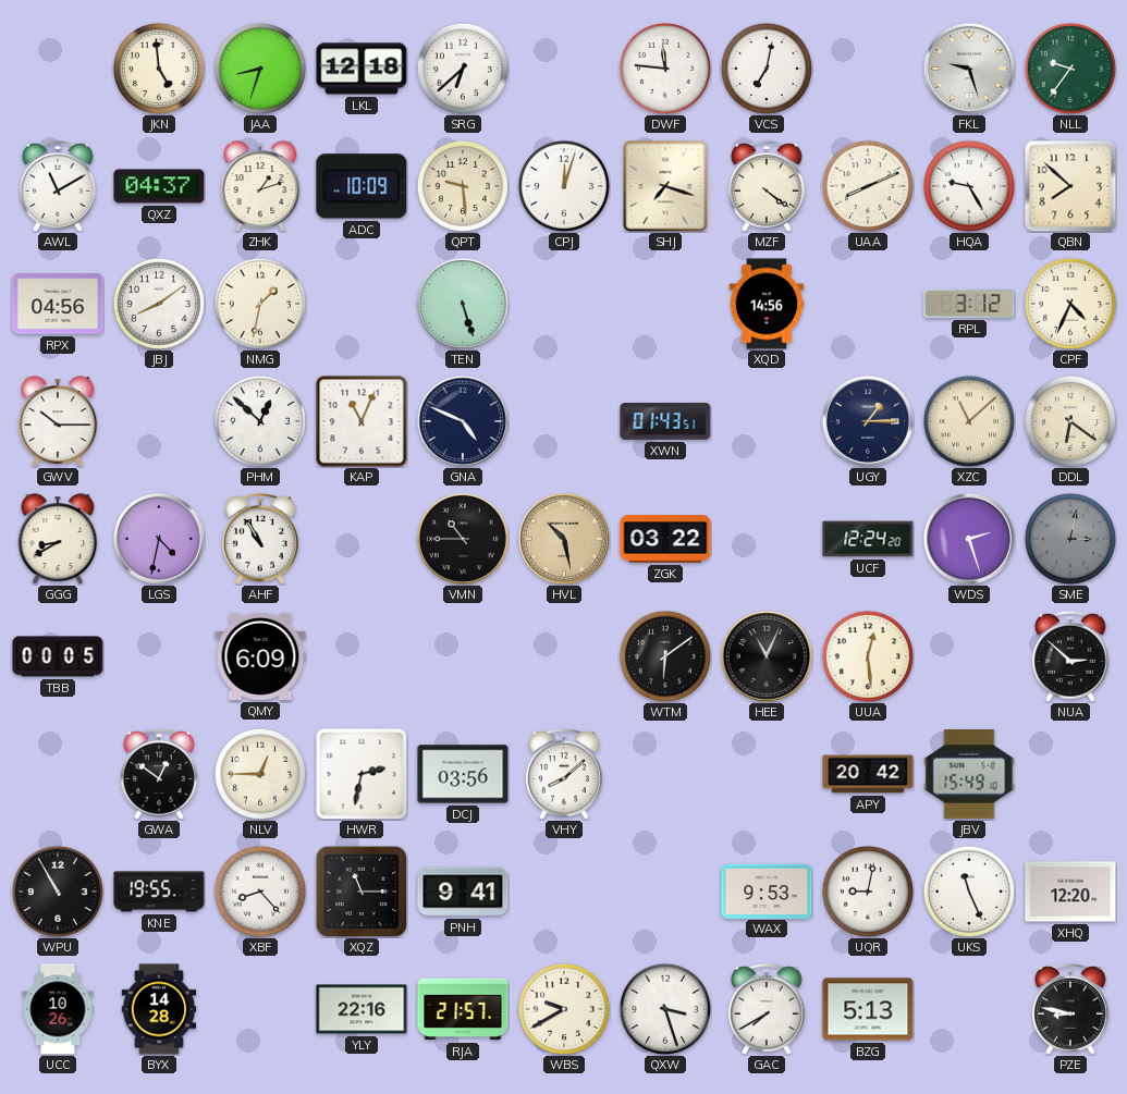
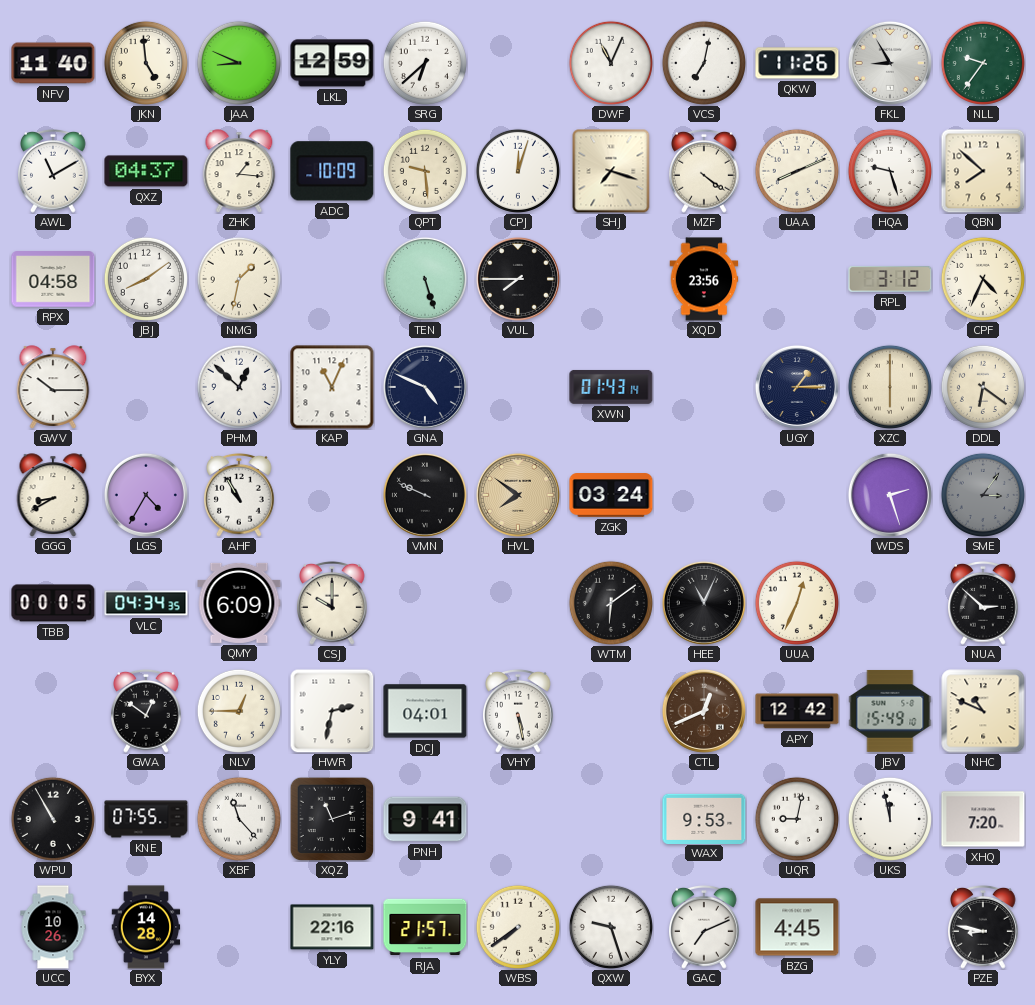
NFV: none -> 11:40
JAA: 8:33 -> 8:49
LKL: 12:18 -> 12:59
DWF: 11:46 -> 11:04
QKW: none -> 11:26
FKL: 9:27 -> 8:55
ZHK: 1:12 -> 1:16
HQA: 9:25 -> 9:27
RPX: 04:56 -> 04:58
VUL: none -> 7:45
XQD: 14:56 -> 23:56
XWN: 01:43:51 -> 01:43:14
XZC: 11:08 -> 6:00
LGS: 4:32 -> 4:35
VMN: 10:45 -> 9:49
HVL: 10:28 -> 7:51
ZGK: 03:22 -> 03:24
UCF: 12:24 -> none
SME: 3:02 -> 3:06
VLC: none -> 04:34
CSJ: none -> 10:00
UUA: 12:29 -> 12:34
DCJ: 03:56 -> 04:01
VHY: 8:08 -> 5:28
CTL: none -> 12:41
APY: 20:42 -> 12:42
NHC: none -> 10:49
KNE: 19:55 -> 07:55
XBF: 8:23 -> 11:23
XQZ: 11:15 -> 11:12
UKS: 11:26 -> 11:58
XHQ: 12:20 -> 7:20
WBS: 9:40 -> 7:39
QXW: 3:27 -> 9:27
GAC: 7:40 -> 7:11
BZG: 5:13 -> 4:45
